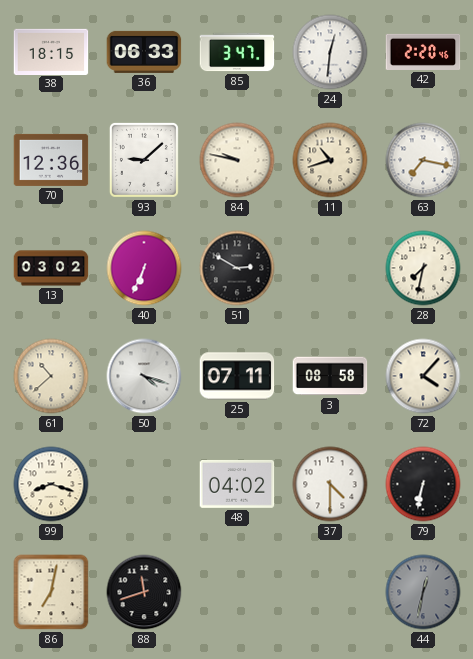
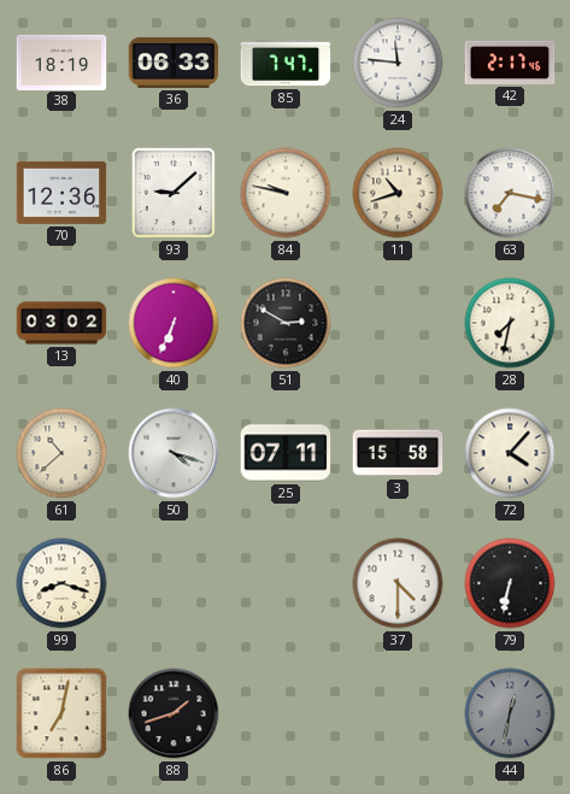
38: 18:15 -> 18:19
85: 3:47 -> 7:47
24: 12:31 -> 11:46
42: 2:20 -> 2:17
3: 08:58 -> 15:58
48: 04:02 -> none
88: 11:42 -> 1:42
